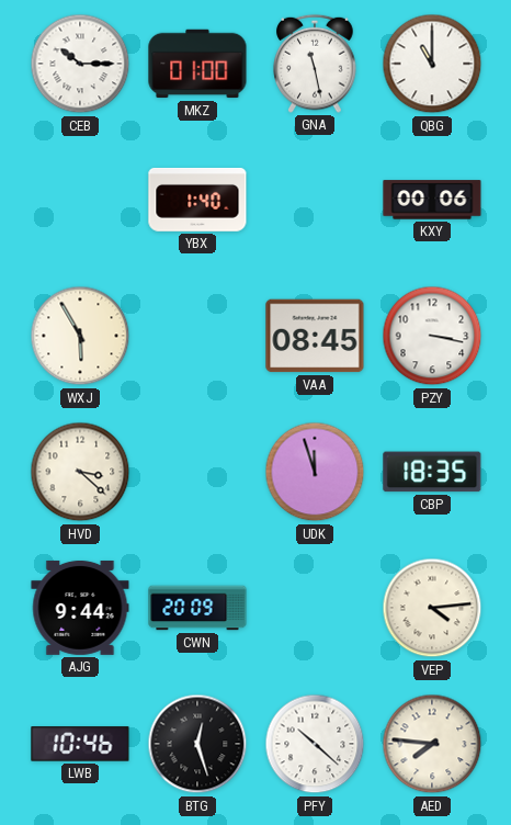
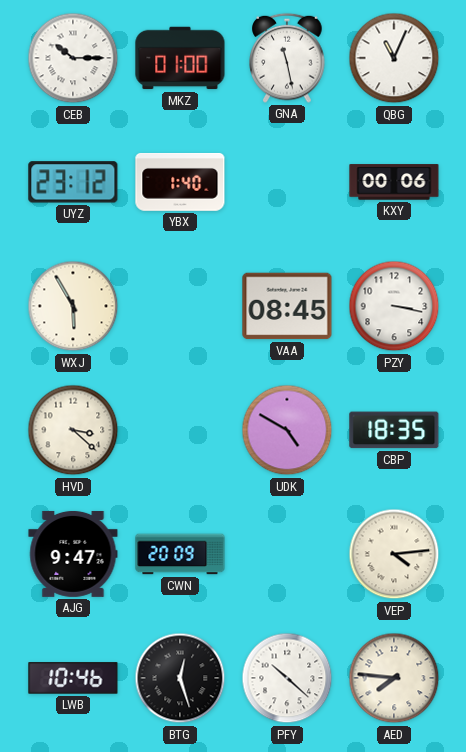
QBG: 11:00 -> 11:04
UYZ: none -> 23:12
UDK: 11:57 -> 4:50
AJG: 9:44 -> 9:47
